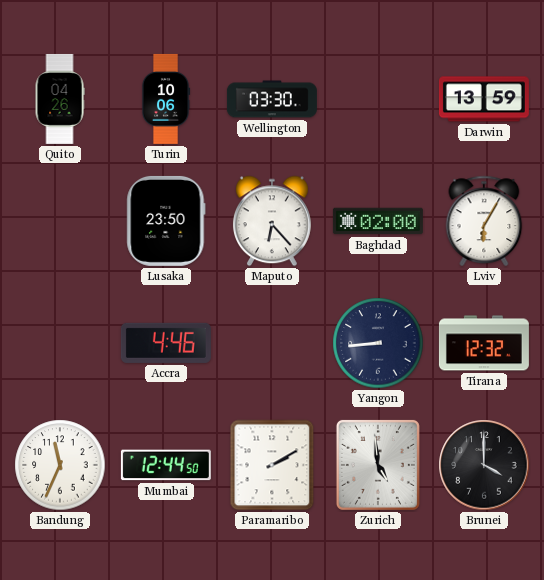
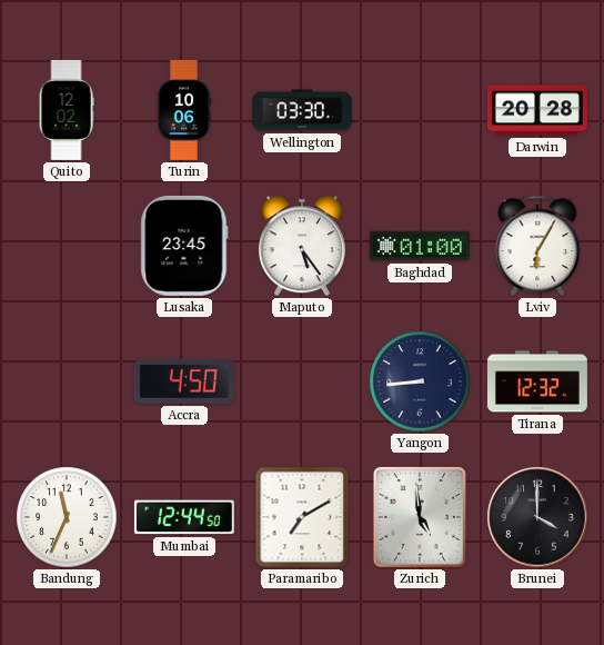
Quito: 04:26 -> 12:02
Darwin: 13:59 -> 20:28
Lusaka: 23:50 -> 23:45
Maputo: 6:23 -> 5:24
Baghdad: 02:00 -> 01:00
Accra: 4:46 -> 4:50
Paramaribo: 2:10 -> 7:10
